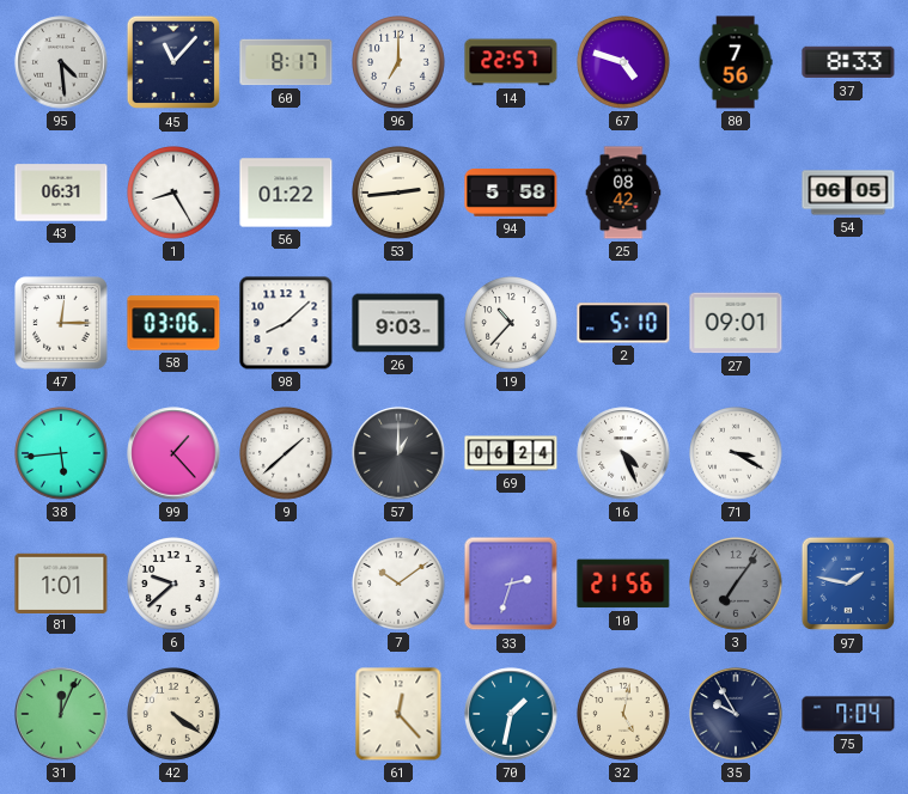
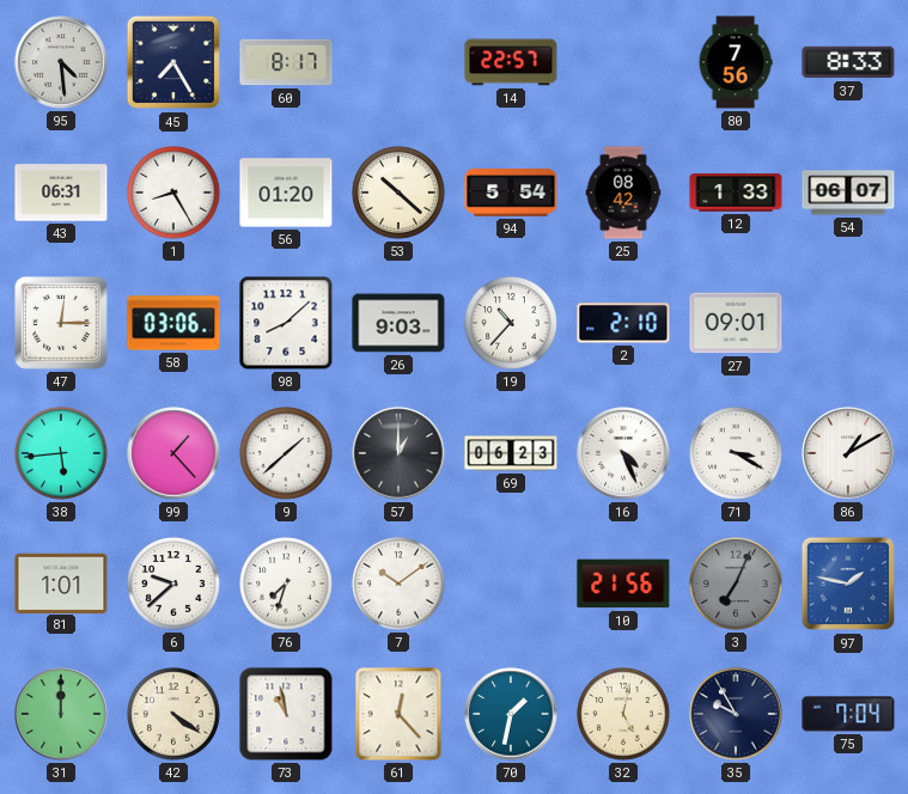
45: 11:07 -> 7:25
96: 7:00 -> none
67: 4:48 -> none
56: 01:22 -> 01:20
53: 2:44 -> 10:22
94: 5:58 -> 5:54
12: none -> 1:33
54: 06:05 -> 06:07
2: 5:10 -> 2:10
69: 06:24 -> 06:23
86: none -> 1:10
76: none -> 7:33
33: 2:33 -> none
3: 7:06 -> 7:04
31: 12:04 -> 12:00
73: none -> 10:58
